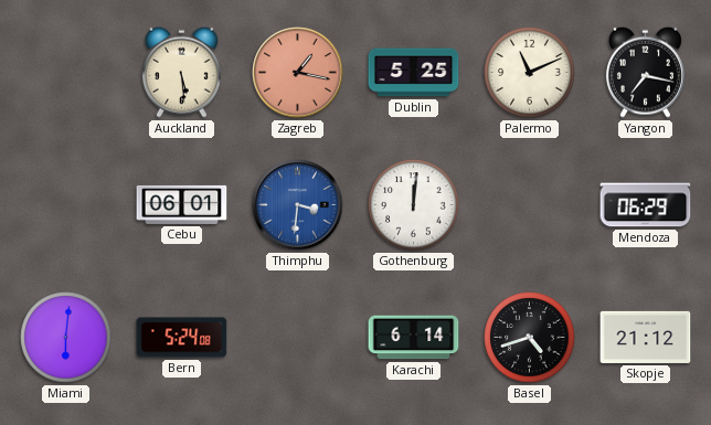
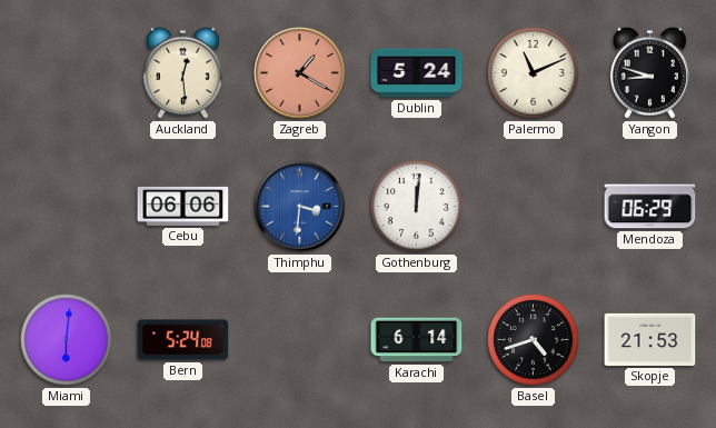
Auckland: 5:29 -> 12:29
Zagreb: 1:17 -> 1:20
Dublin: 5:25 -> 5:24
Yangon: 7:17 -> 8:48
Cebu: 06:01 -> 06:06
Skopje: 21:12 -> 21:53
